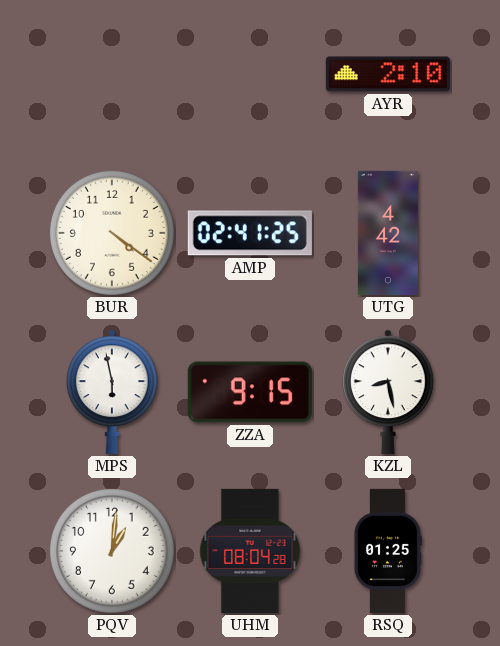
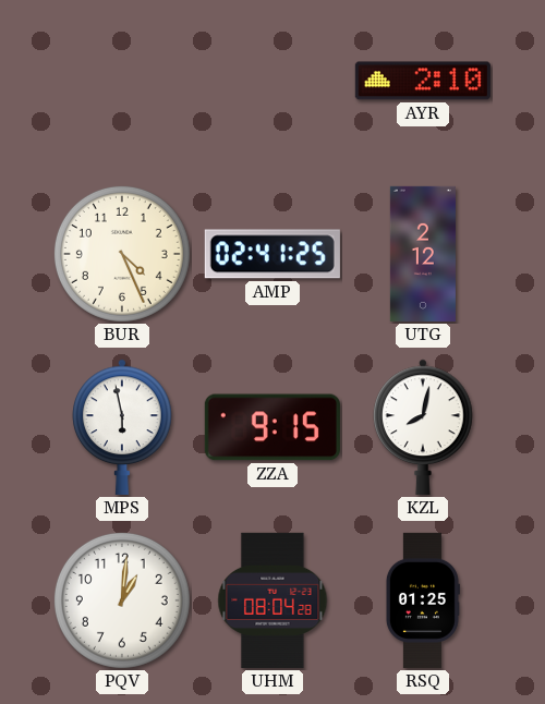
BUR: 4:21 -> 4:26
UTG: 4:42 -> 2:12
KZL: 8:28 -> 8:02
